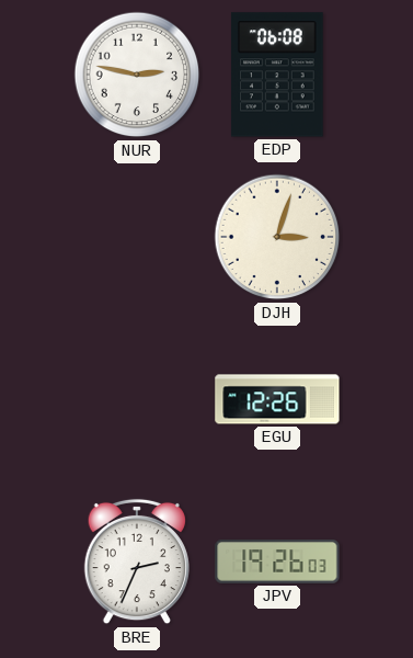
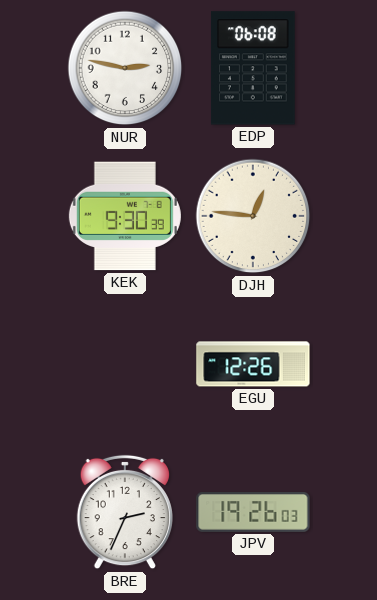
KEK: none -> 9:30
DJH: 3:03 -> 12:46
